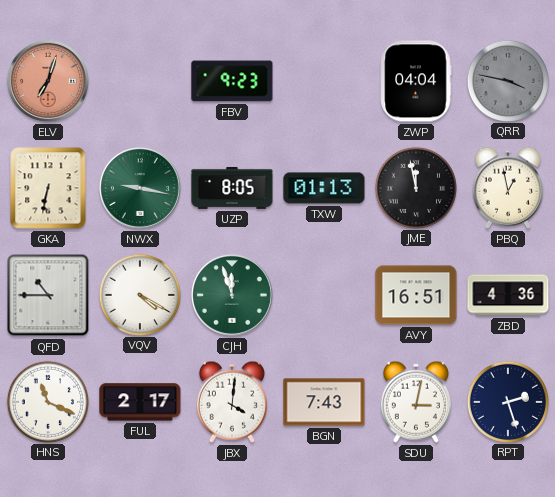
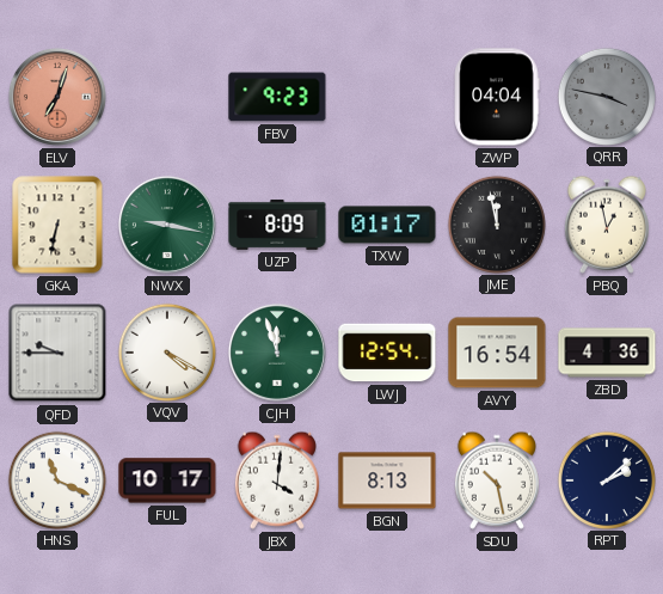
UZP: 8:05 -> 8:09
TXW: 01:13 -> 01:17
QFD: 10:45 -> 9:45
LWJ: none -> 12:54
AVY: 16:51 -> 16:54
FUL: 2:17 -> 10:17
BGN: 7:43 -> 8:13
SDU: 3:02 -> 10:28
RPT: 2:27 -> 2:08
